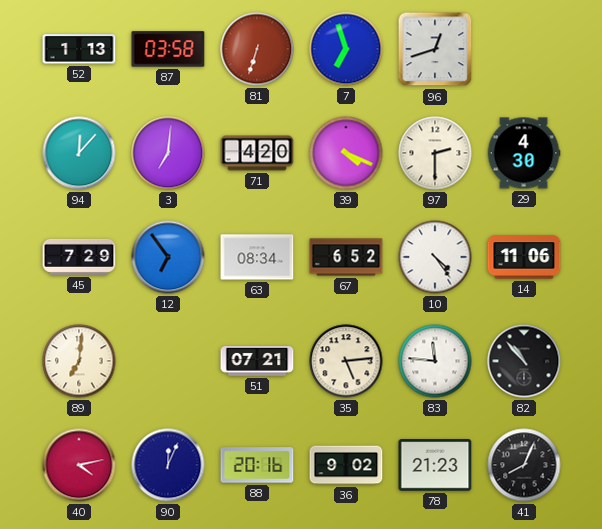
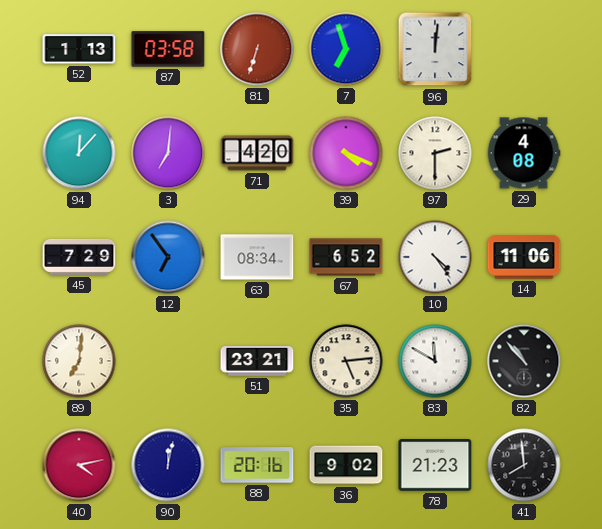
96: 12:42 -> 12:01
29: 4:30 -> 4:08
51: 07:21 -> 23:21
83: 11:46 -> 11:50
90: 12:04 -> 12:02
41: 8:04 -> 7:59
